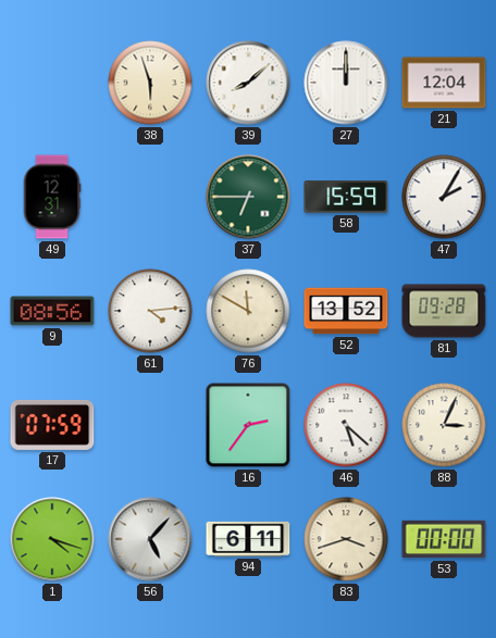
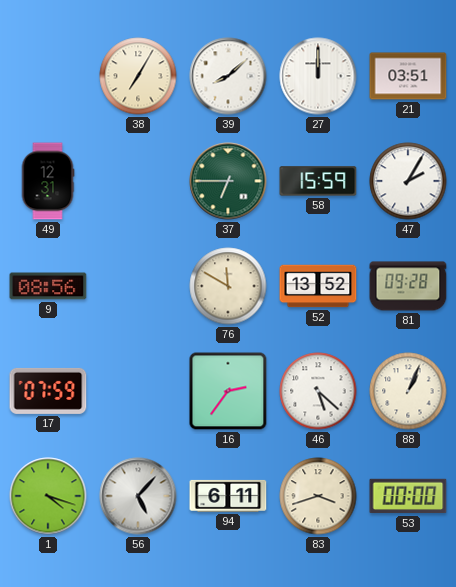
38: 5:57 -> 7:05
21: 12:04 -> 03:51
61: 4:14 -> none
88: 3:04 -> 1:04
